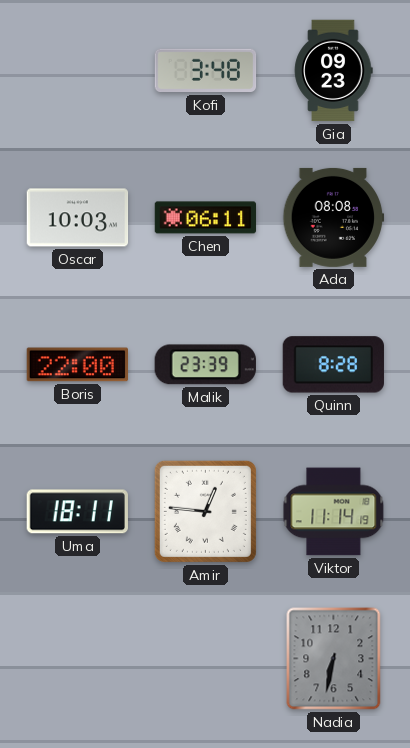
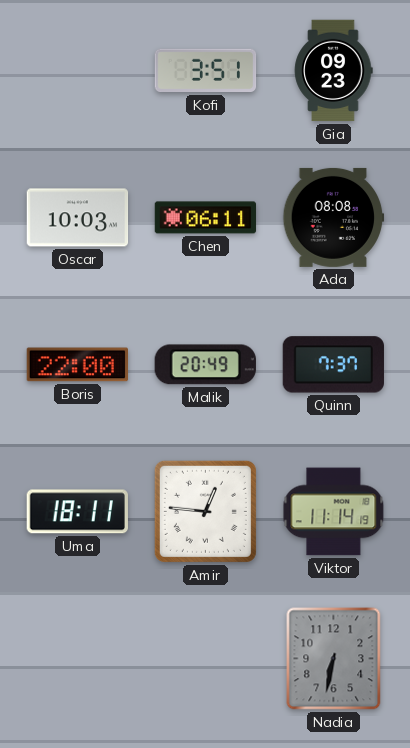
Kofi: 3:48 -> 3:51
Malik: 23:39 -> 20:49
Quinn: 8:28 -> 7:37
